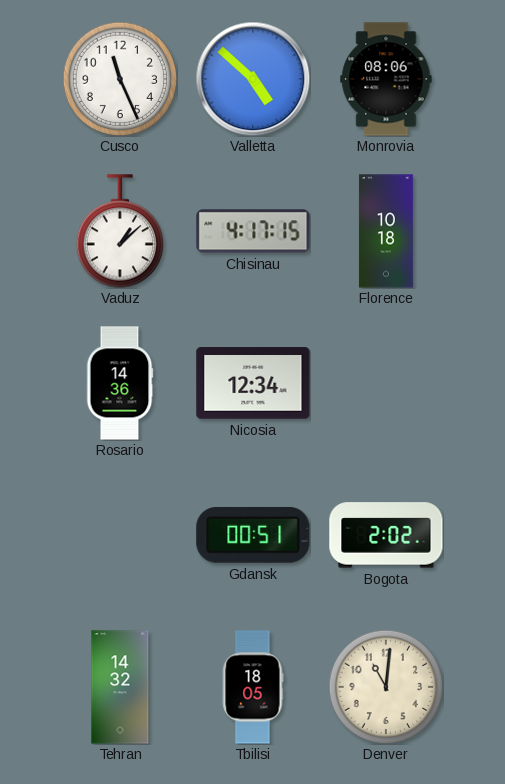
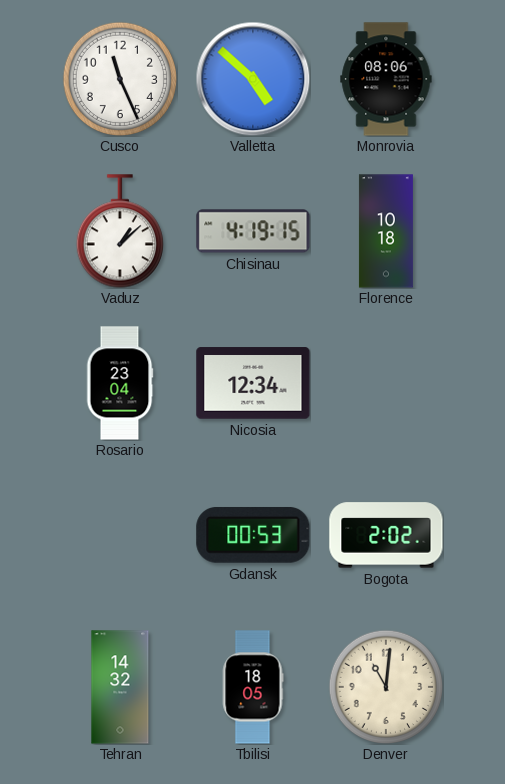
Chisinau: 4:17 -> 4:19
Rosario: 14:36 -> 23:04
Gdansk: 00:51 -> 00:53
